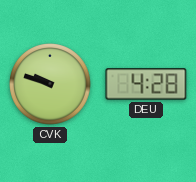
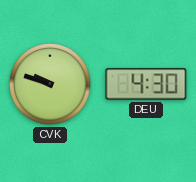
DEU: 4:28 -> 4:30
